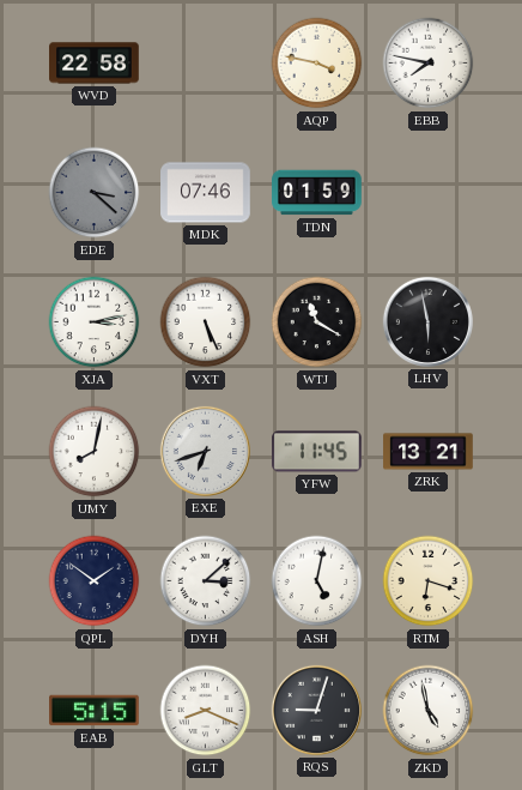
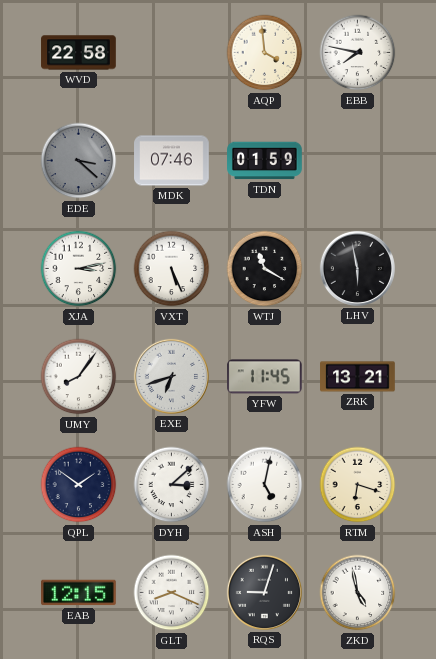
AQP: 3:47 -> 3:59
UMY: 8:02 -> 8:06
EAB: 5:15 -> 12:15
